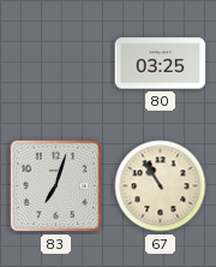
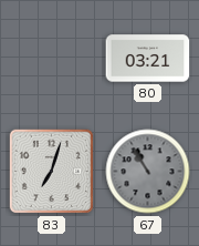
80: 03:25 -> 03:21
67 dial: cream -> grey
